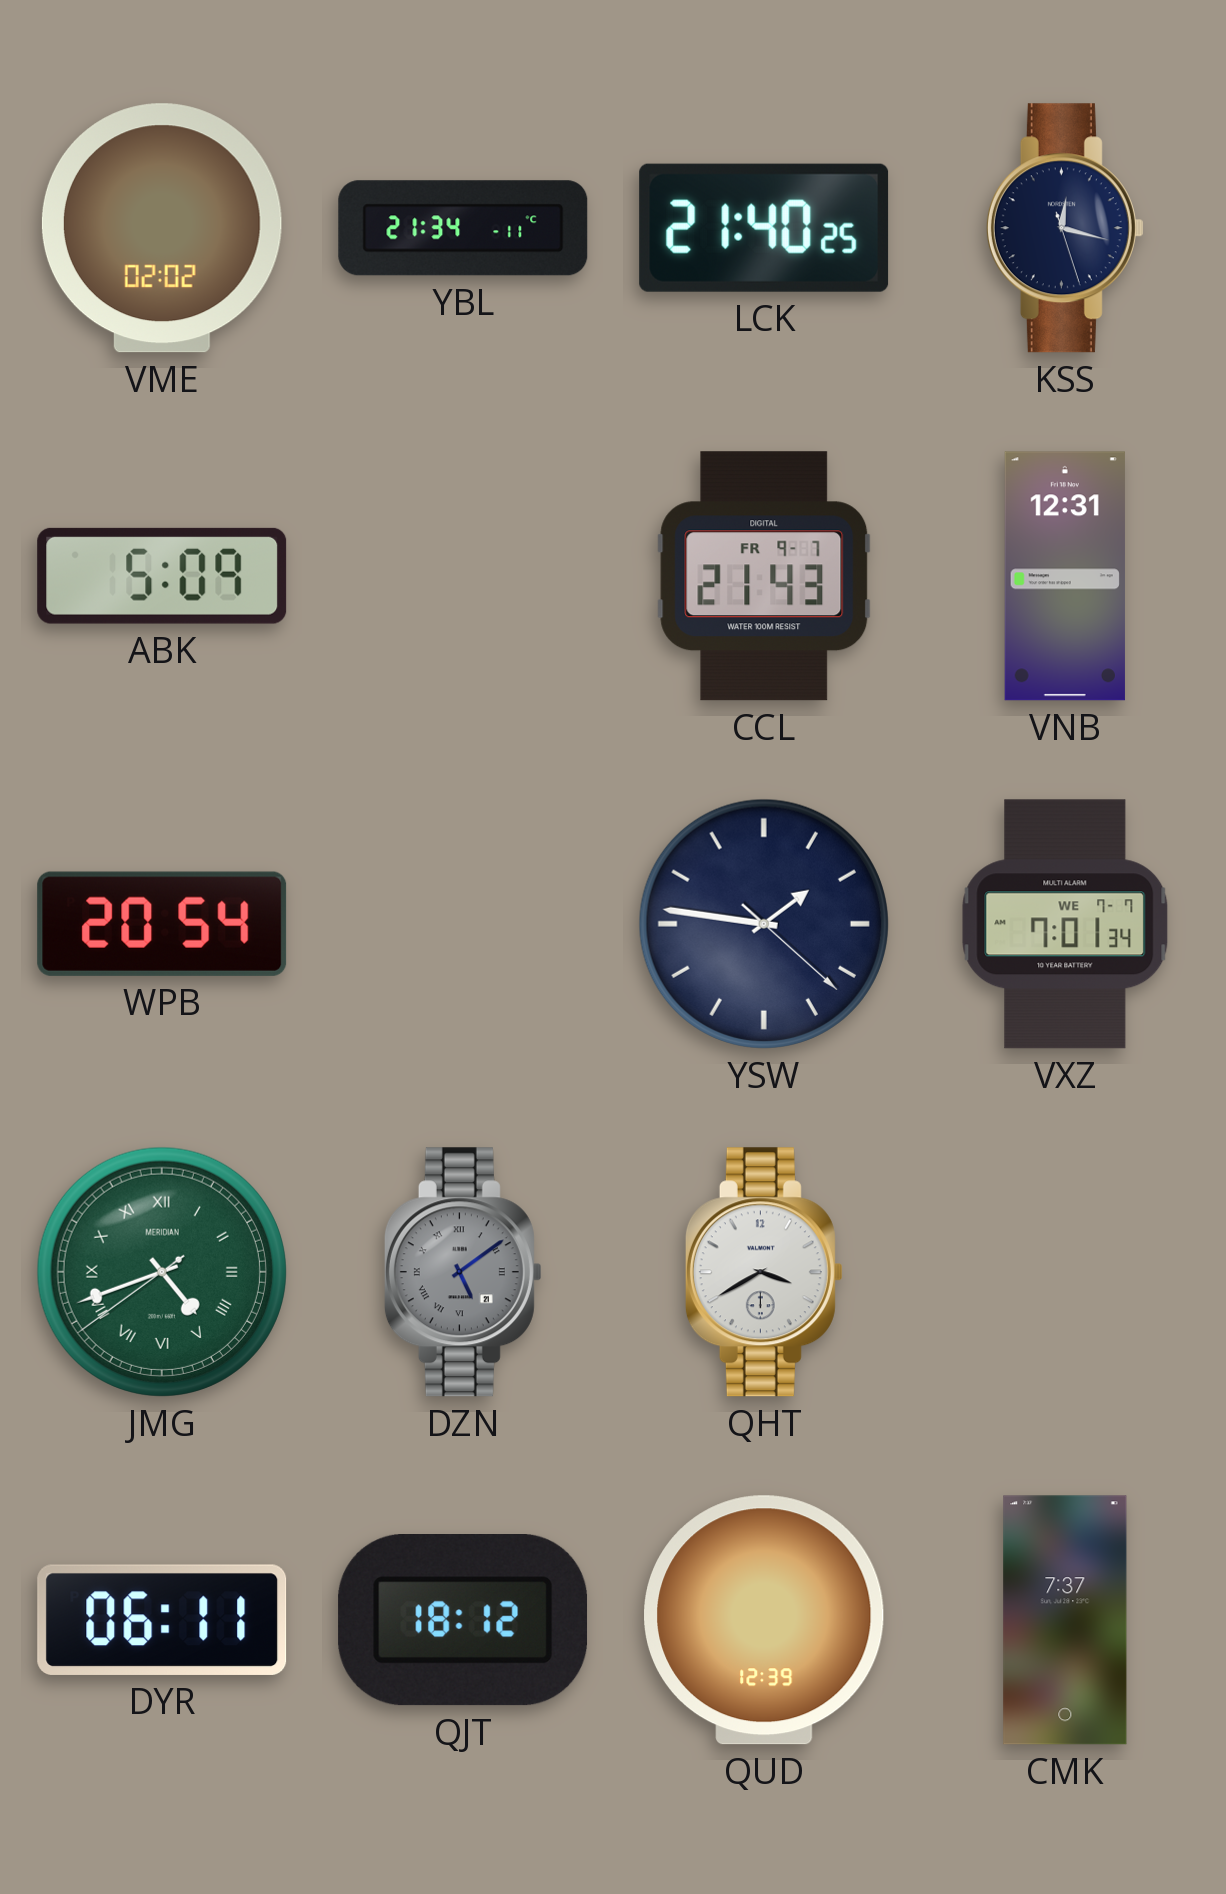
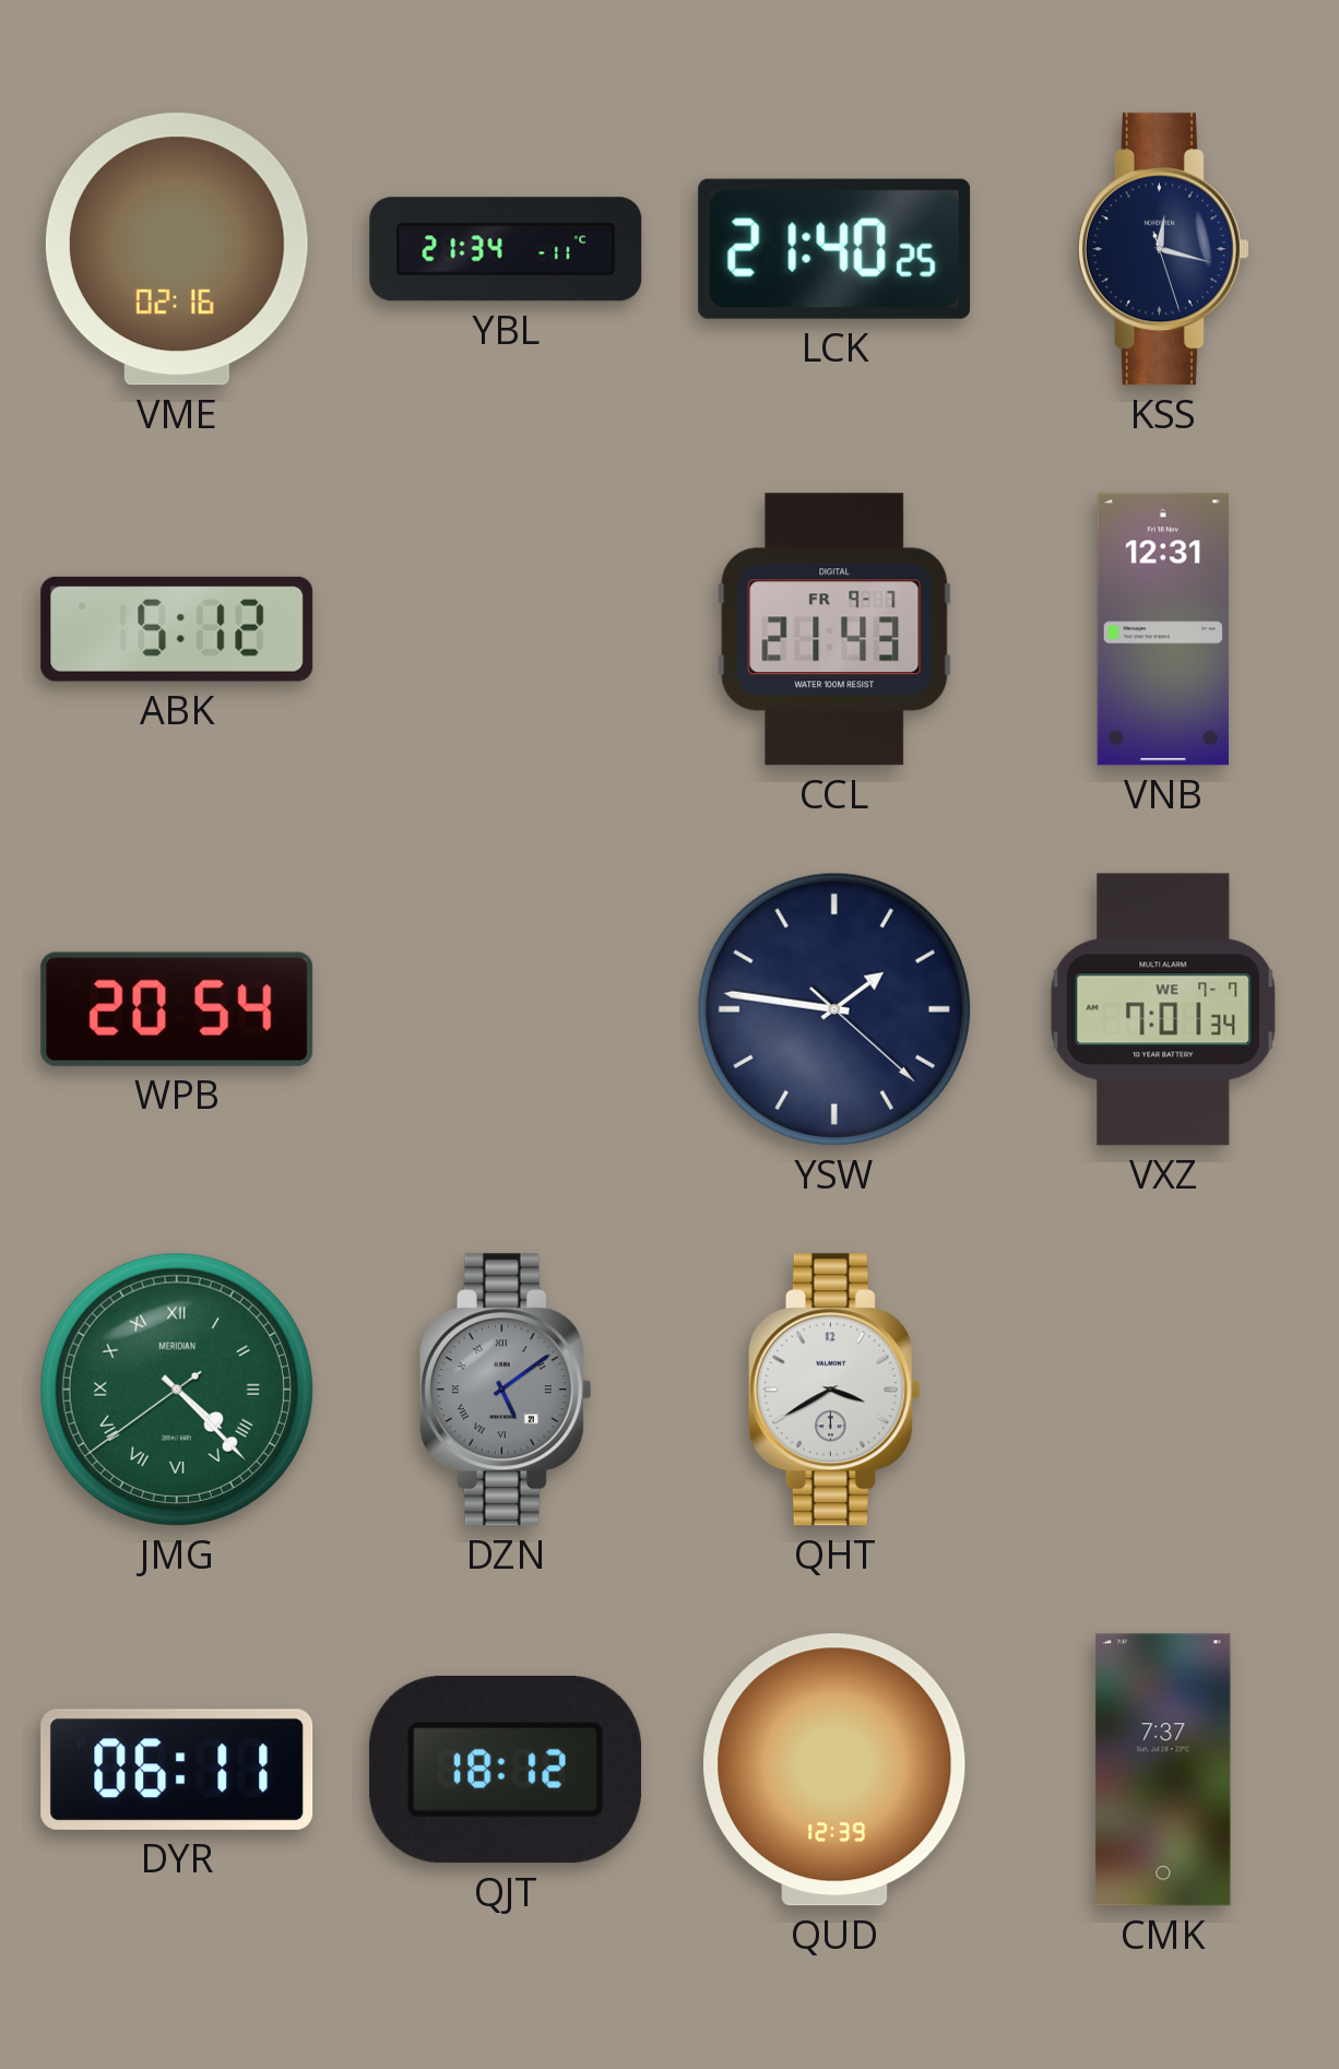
VME: 02:02 -> 02:16
ABK: 5:09 -> 5:12
JMG: 4:41 -> 4:22
